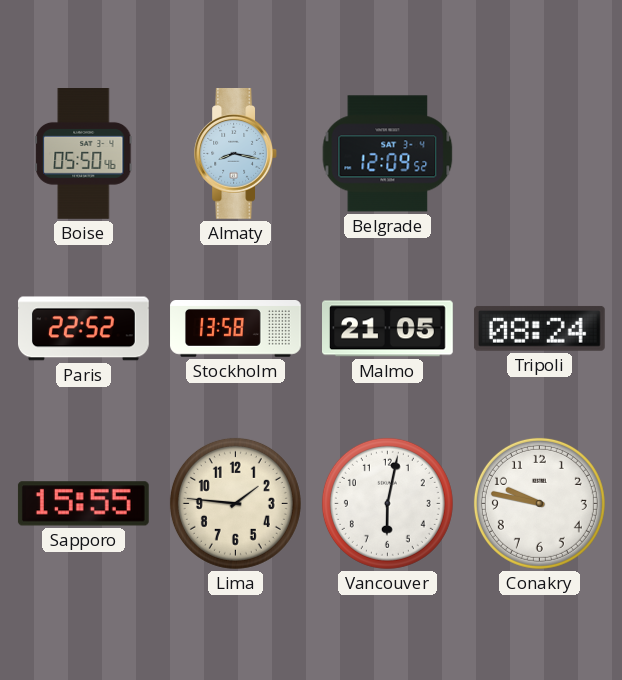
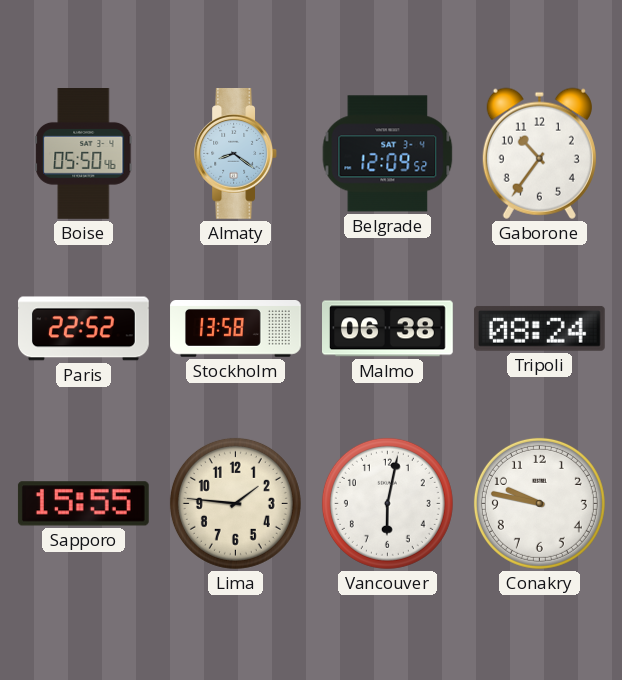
Almaty: 8:17 -> 8:21
Gaborone: none -> 10:36
Malmo: 21:05 -> 06:38
